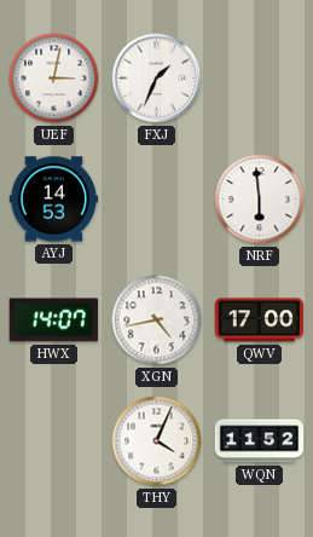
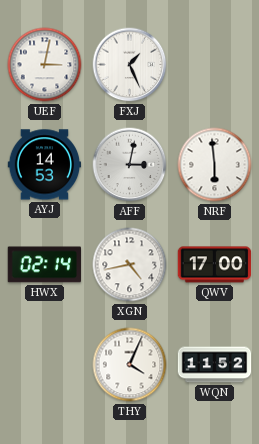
FXJ: 1:34 -> 1:26
AFF: none -> 3:02
HWX: 14:07 -> 02:14
